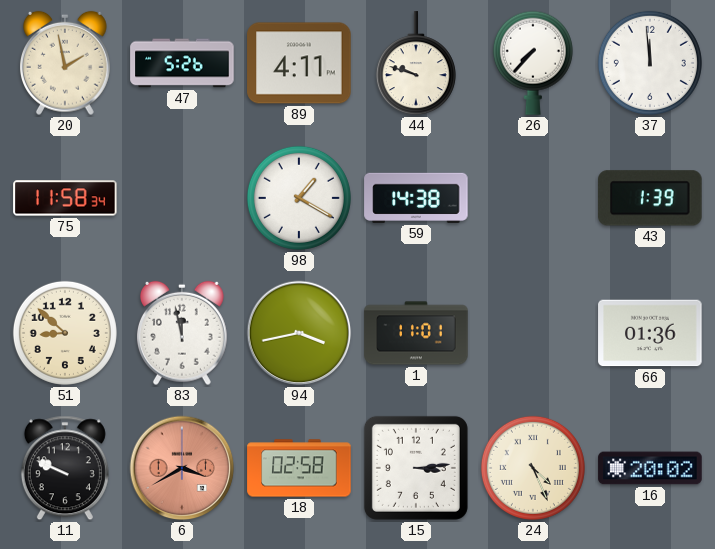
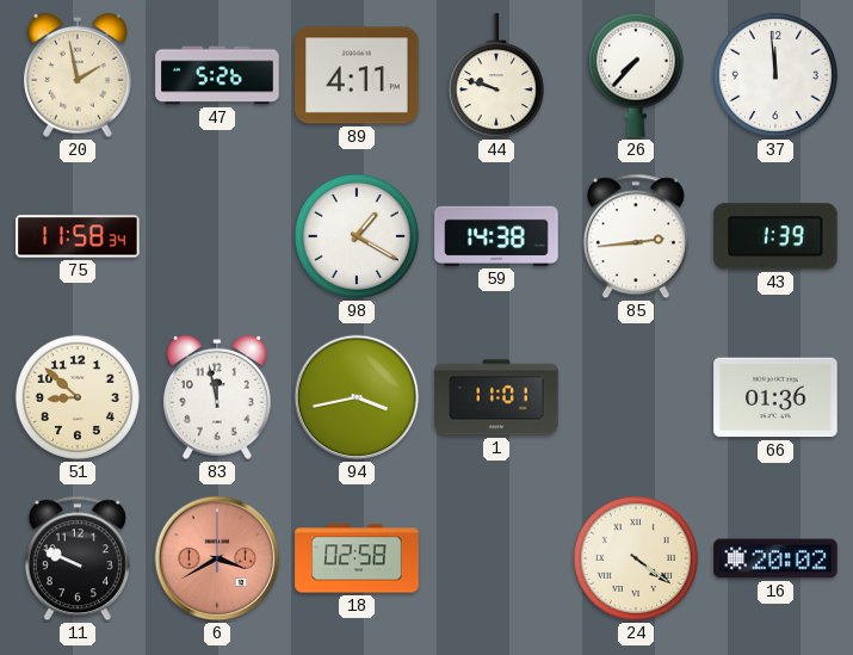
85: none -> 2:44
15: 3:14 -> none
24: 4:26 -> 4:21
